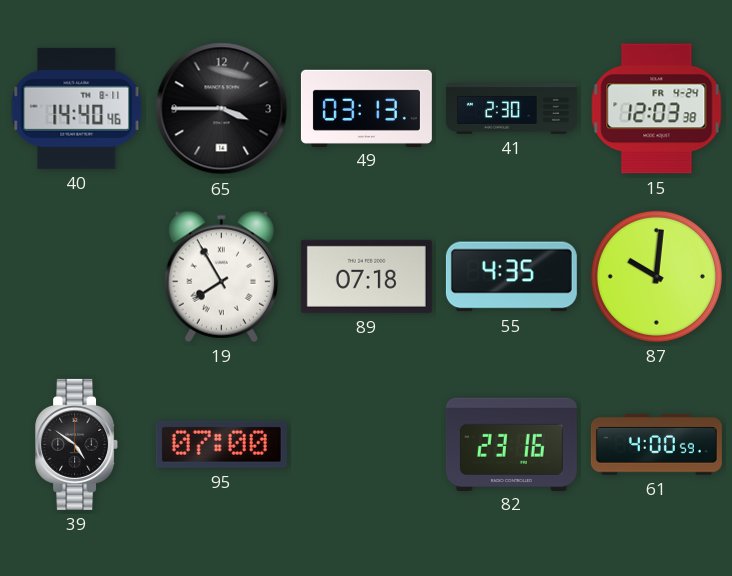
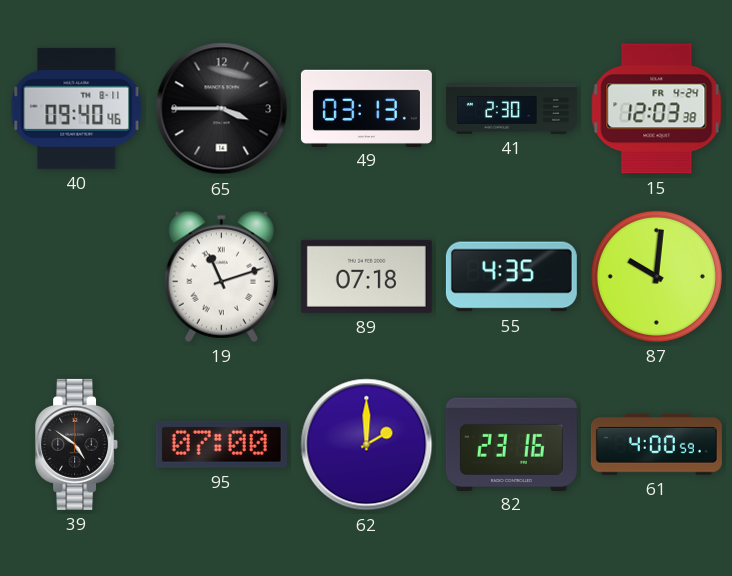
40: 14:40 -> 09:40
19: 7:55 -> 11:12
62: none -> 2:00
